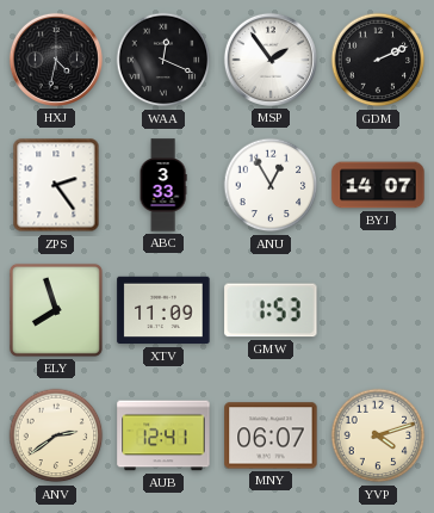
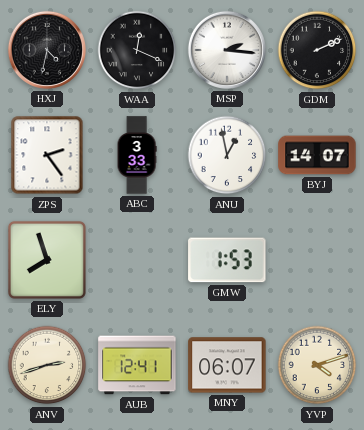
MSP: 1:54 -> 2:16
ANU: 12:55 -> 12:58
XTV: 11:09 -> none
ANV: 2:39 -> 2:42
